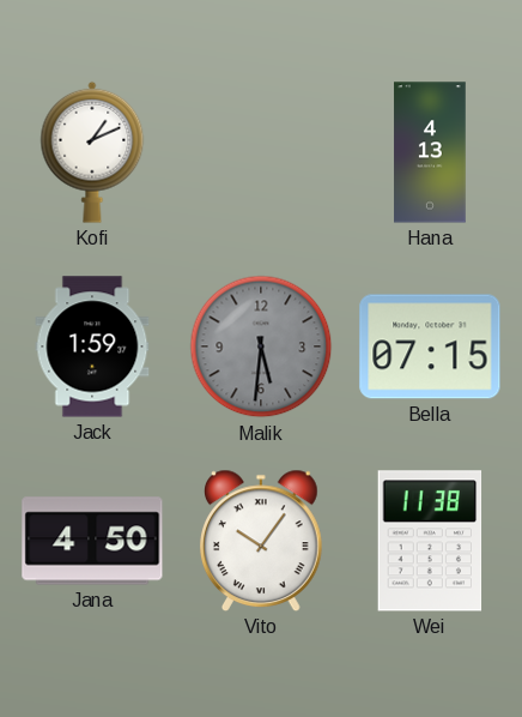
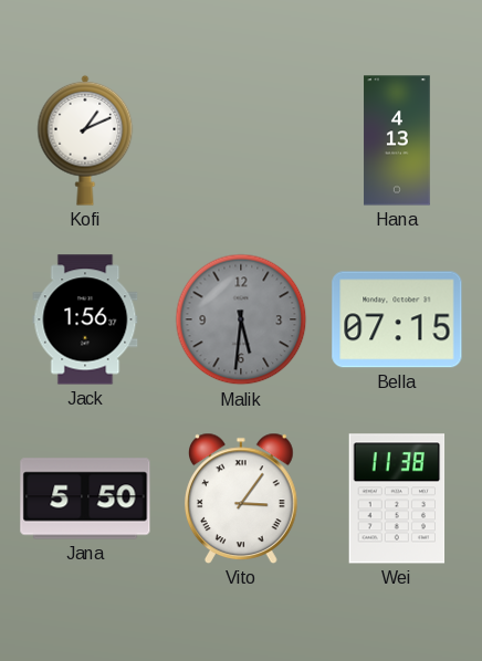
Jack: 1:59 -> 1:56
Jana: 4:50 -> 5:50
Vito: 10:06 -> 3:06
